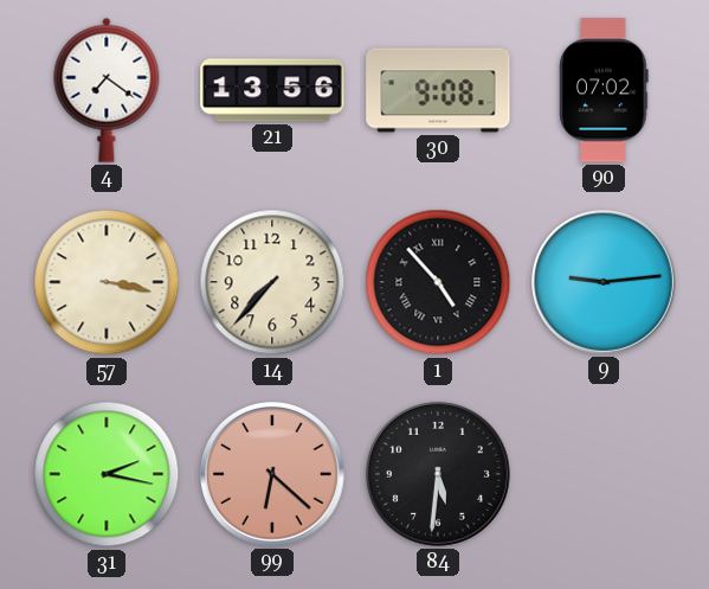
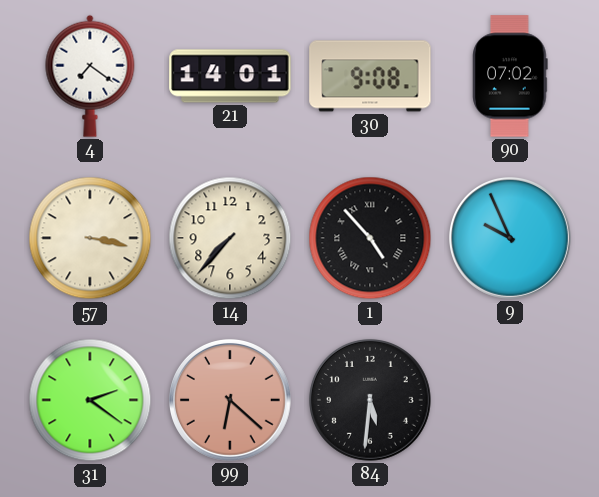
21: 13:56 -> 14:01
9: 9:14 -> 9:56
31: 2:17 -> 2:21
